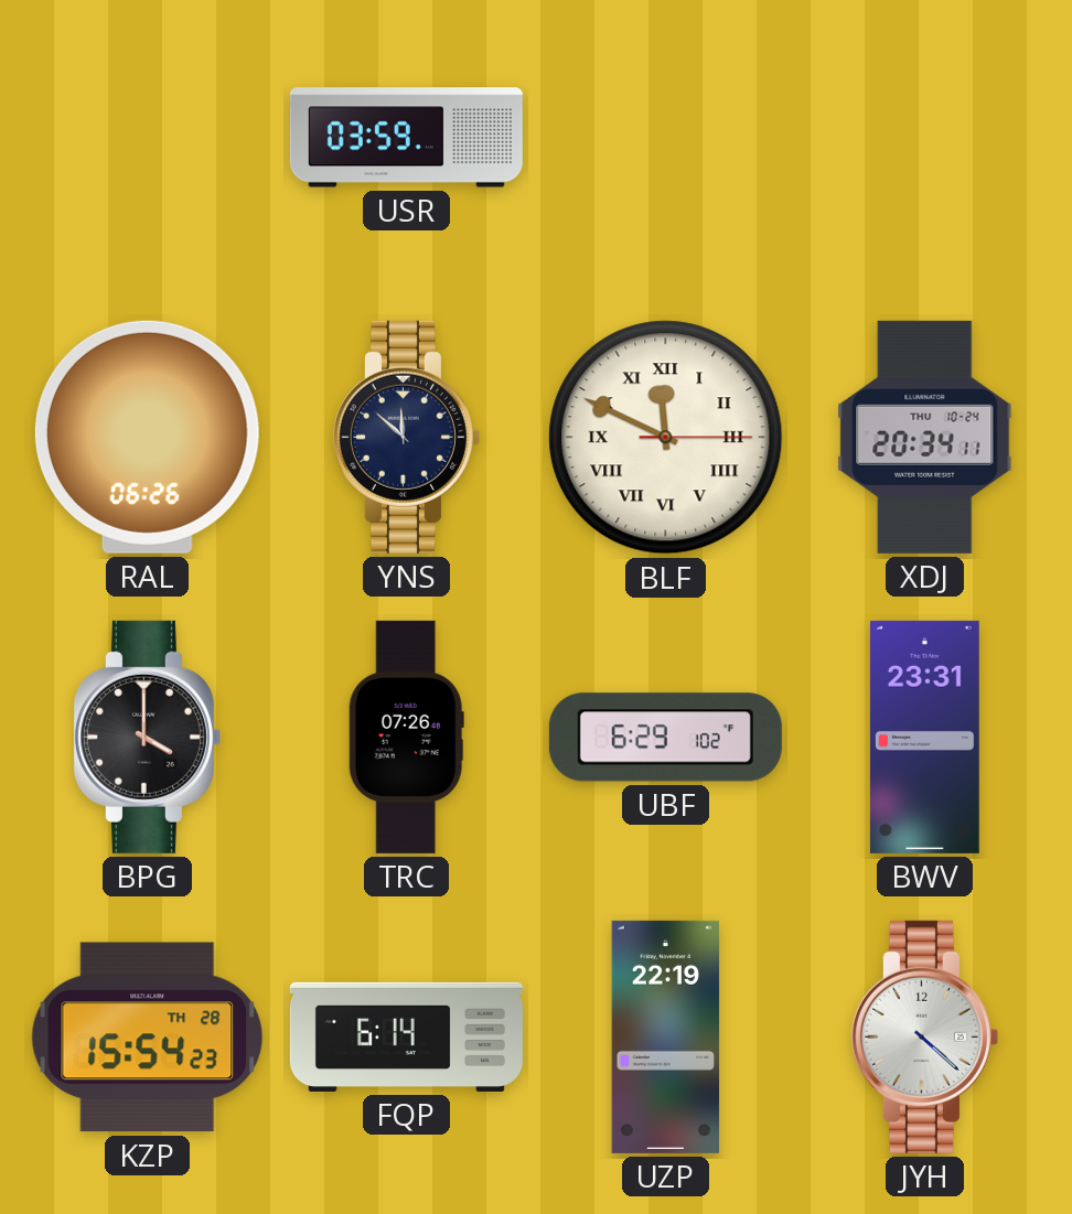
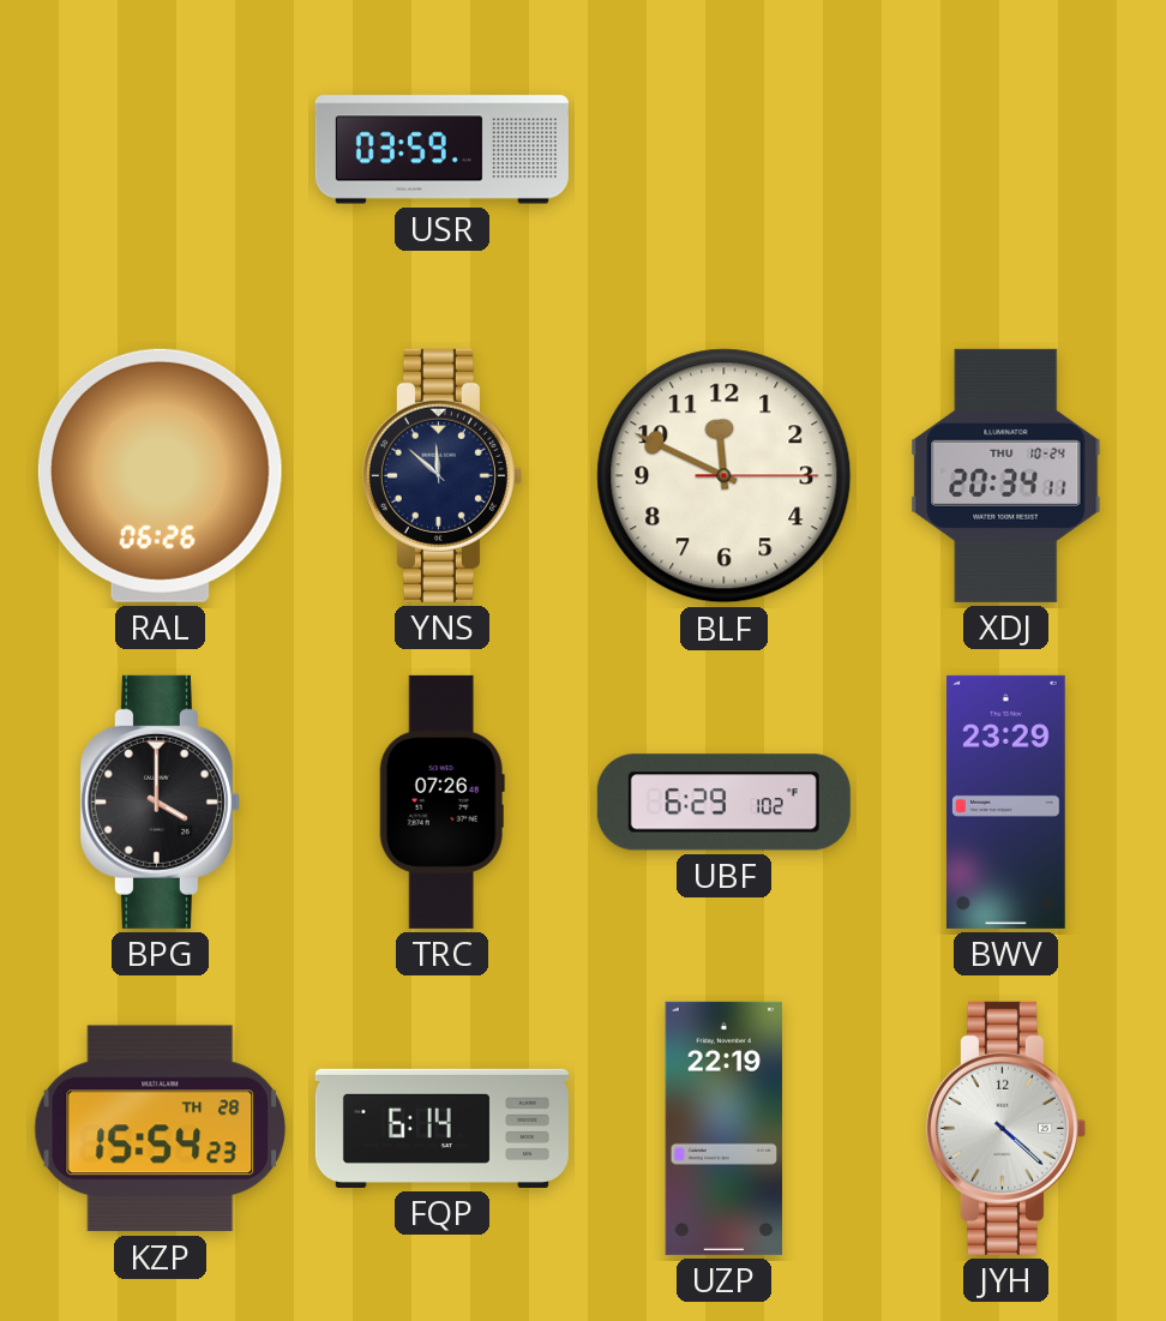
BLF numerals: Roman -> Arabic
BWV: 23:31 -> 23:29
